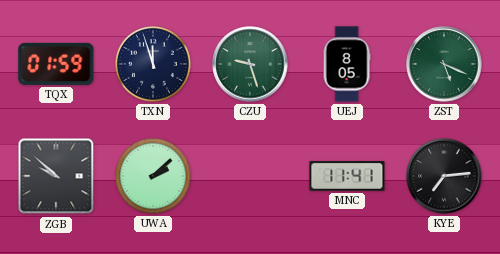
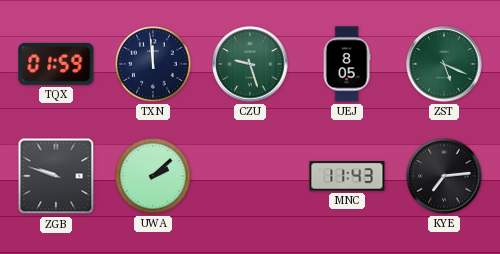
TXN: 11:57 -> 11:59
ZGB: 9:52 -> 9:48
MNC: 11:41 -> 11:43
